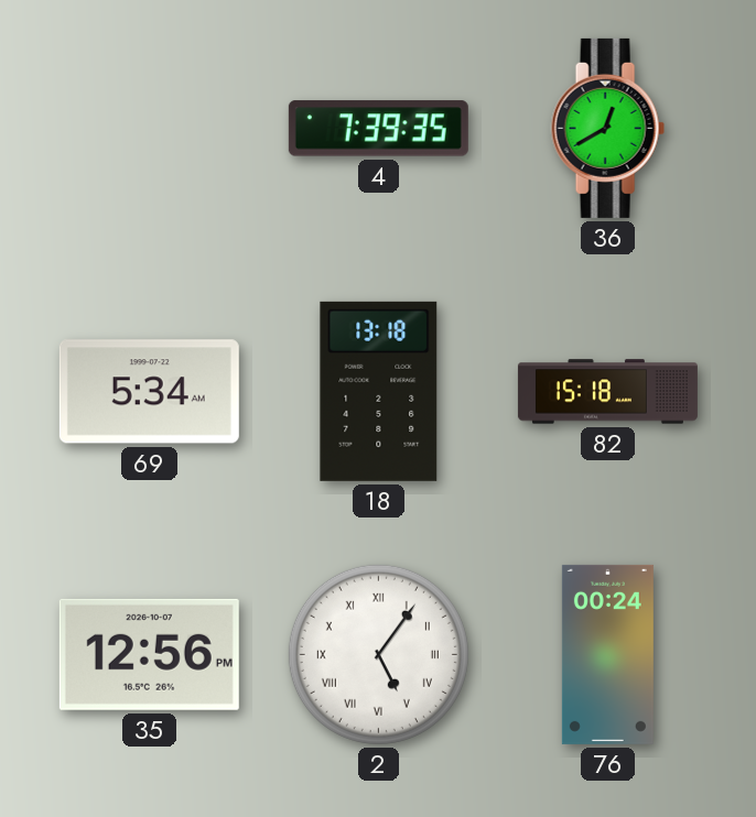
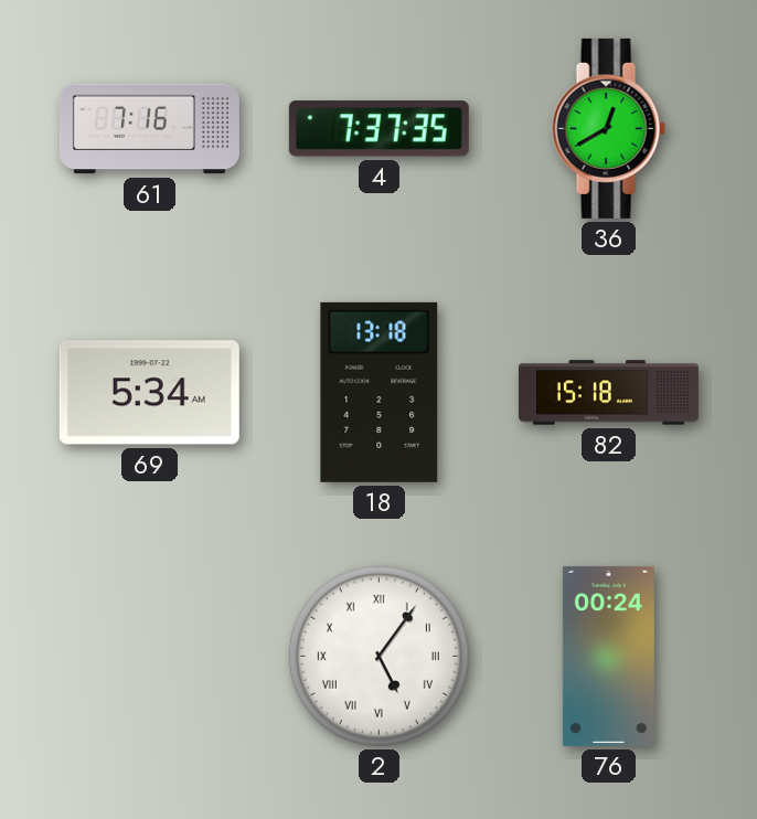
61: none -> 7:16
4: 7:39 -> 7:37
35: 12:56 -> none
